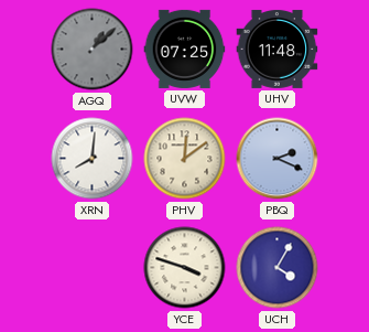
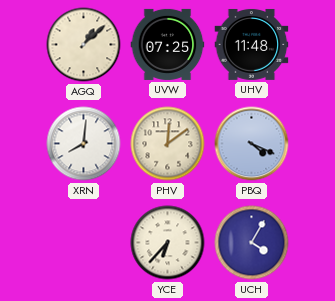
AGQ dial: grey -> cream
PBQ: 2:19 -> 4:19
YCE: 3:48 -> 6:37
